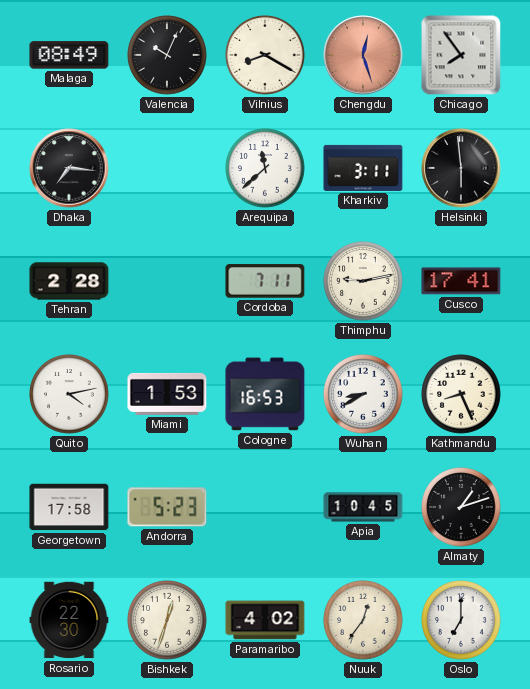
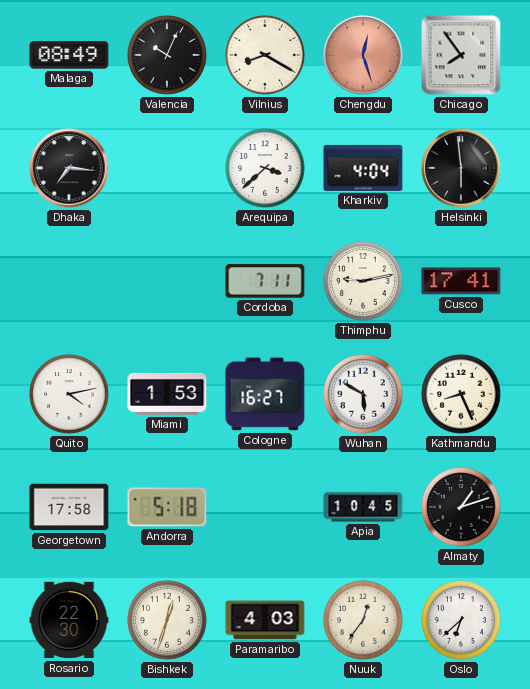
Arequipa: 11:38 -> 3:38
Kharkiv: 3:11 -> 4:04
Tehran: 2:28 -> none
Cologne: 16:53 -> 16:27
Wuhan: 8:40 -> 5:50
Andorra: 5:23 -> 5:18
Paramaribo: 4:02 -> 4:03
Oslo: 7:00 -> 6:38
